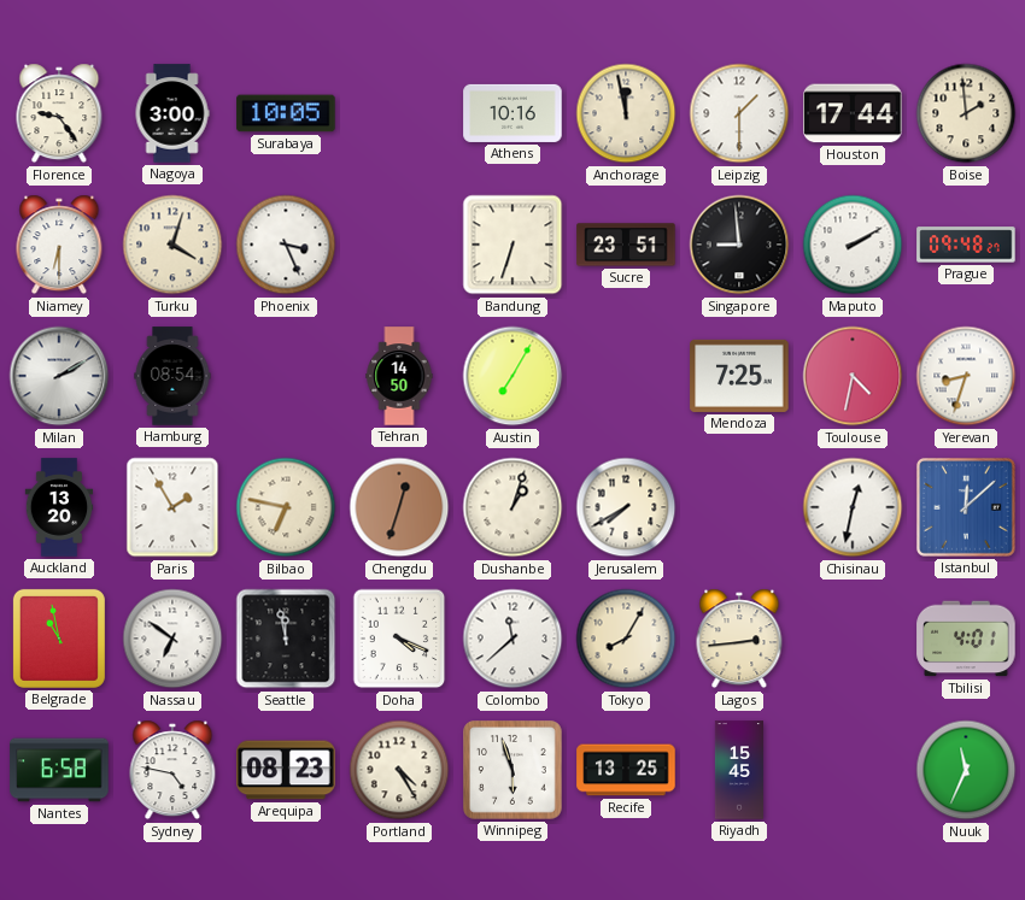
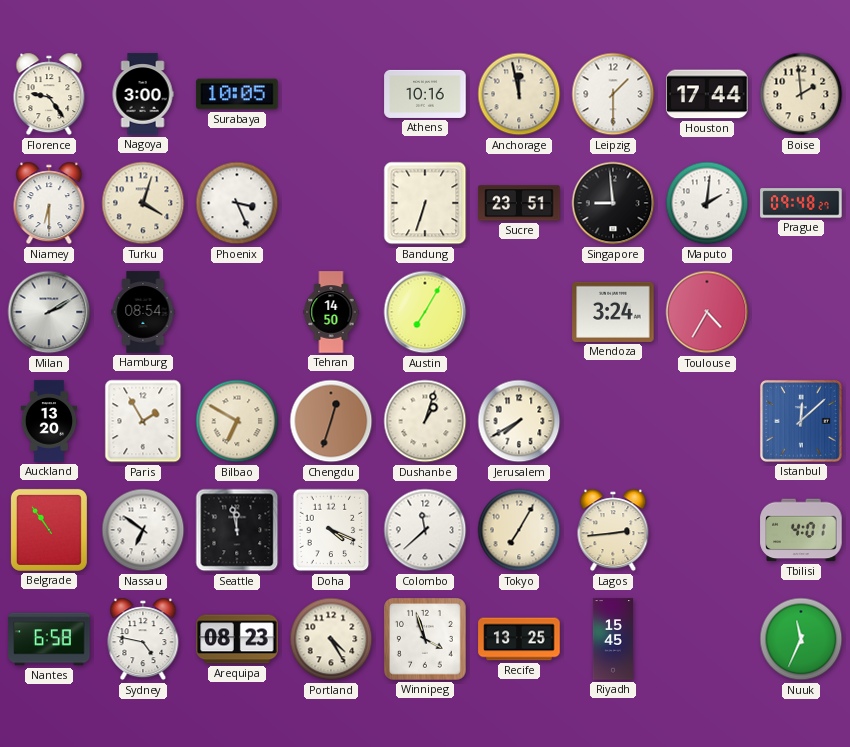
Maputo: 2:10 -> 2:01
Mendoza: 7:25 -> 3:24
Toulouse: 4:32 -> 4:35
Yerevan: 8:33 -> none
Bilbao: 6:47 -> 6:50
Chisinau: 12:32 -> none
Belgrade: 10:58 -> 10:54
Tokyo: 8:05 -> 7:05
Winnipeg: 5:57 -> 3:57
